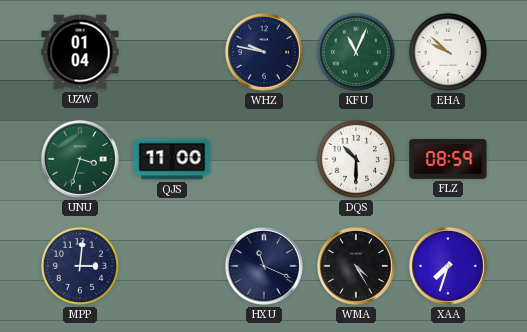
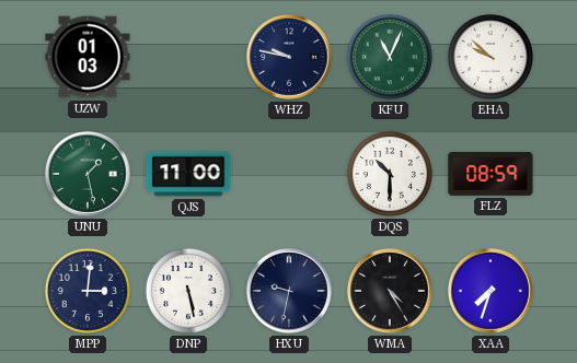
UZW: 01:04 -> 01:03
UNU: 3:33 -> 1:28
DNP: none -> 5:28
HXU: 11:19 -> 9:32
